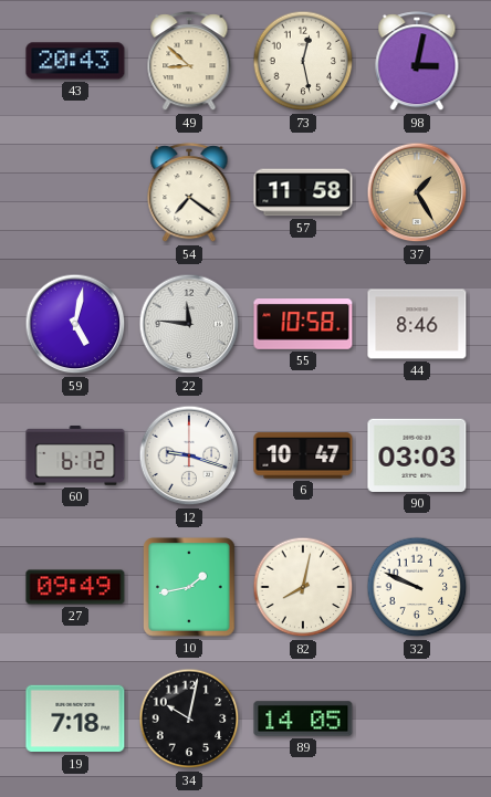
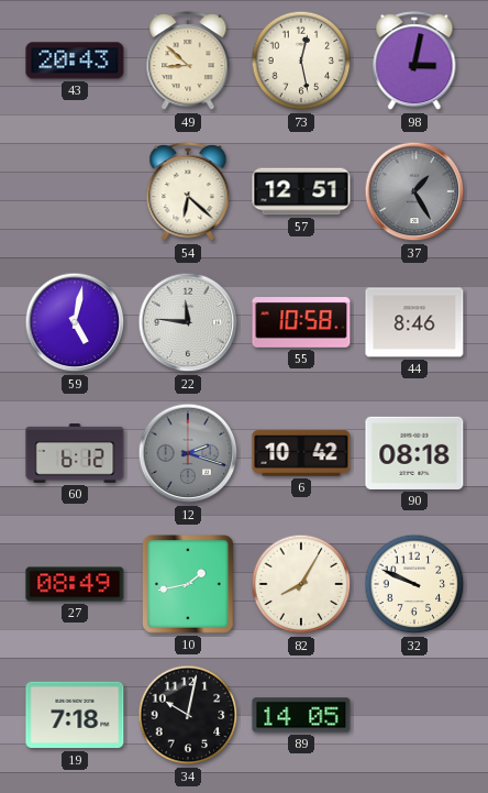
54: 7:21 -> 6:22
57: 11:58 -> 12:51
37 dial: champagne -> grey
12: 9:18 -> 2:18
12 dial: white -> grey
6: 10:47 -> 10:42
90: 03:03 -> 08:18
27: 09:49 -> 08:49
82: 8:02 -> 8:05
